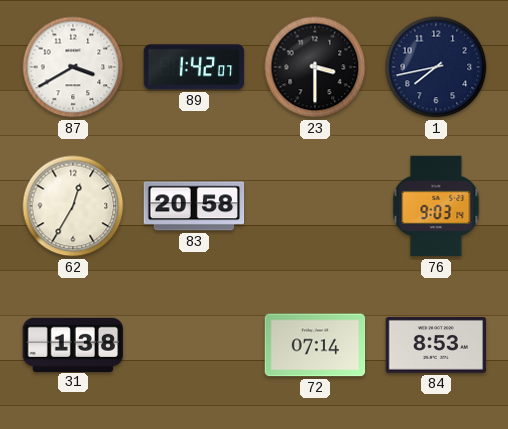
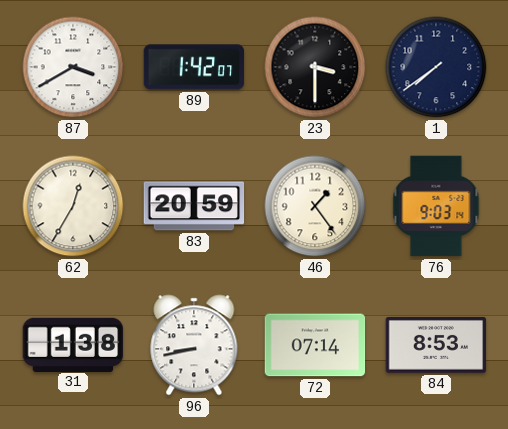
1: 7:43 -> 7:39
83: 20:58 -> 20:59
46: none -> 1:24
96: none -> 8:43
